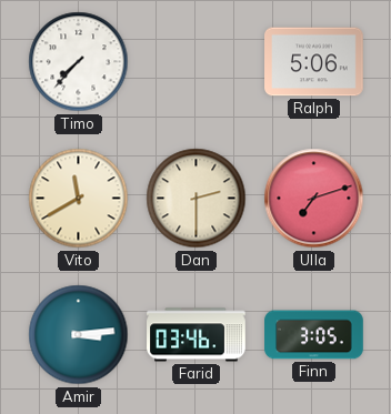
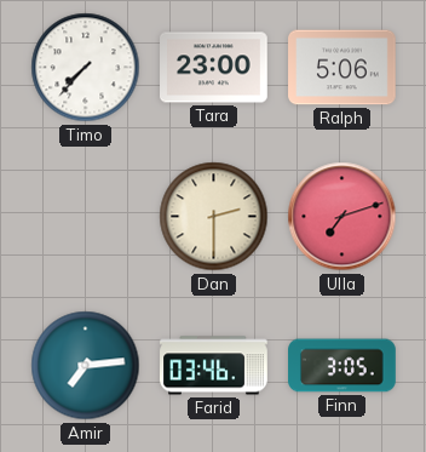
Tara: none -> 23:00
Vito: 11:40 -> none
Amir: 3:14 -> 7:14
